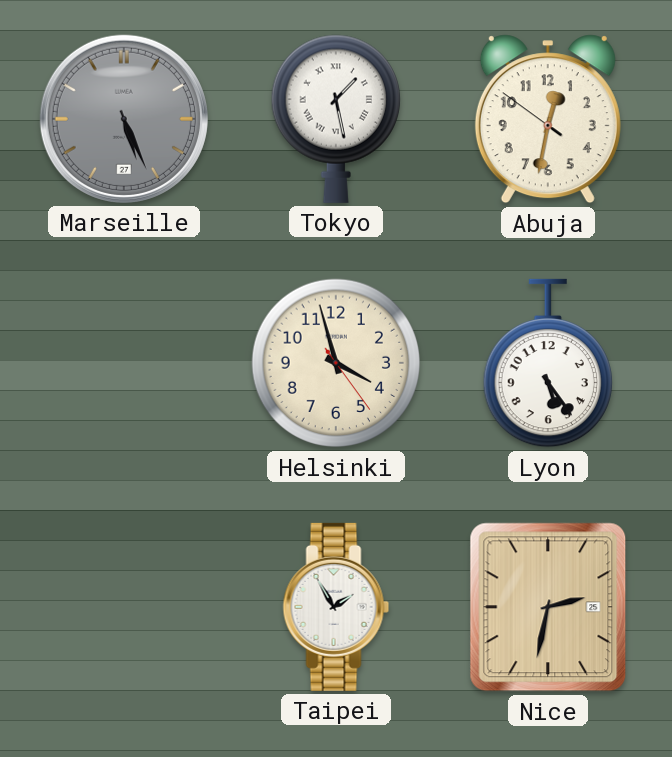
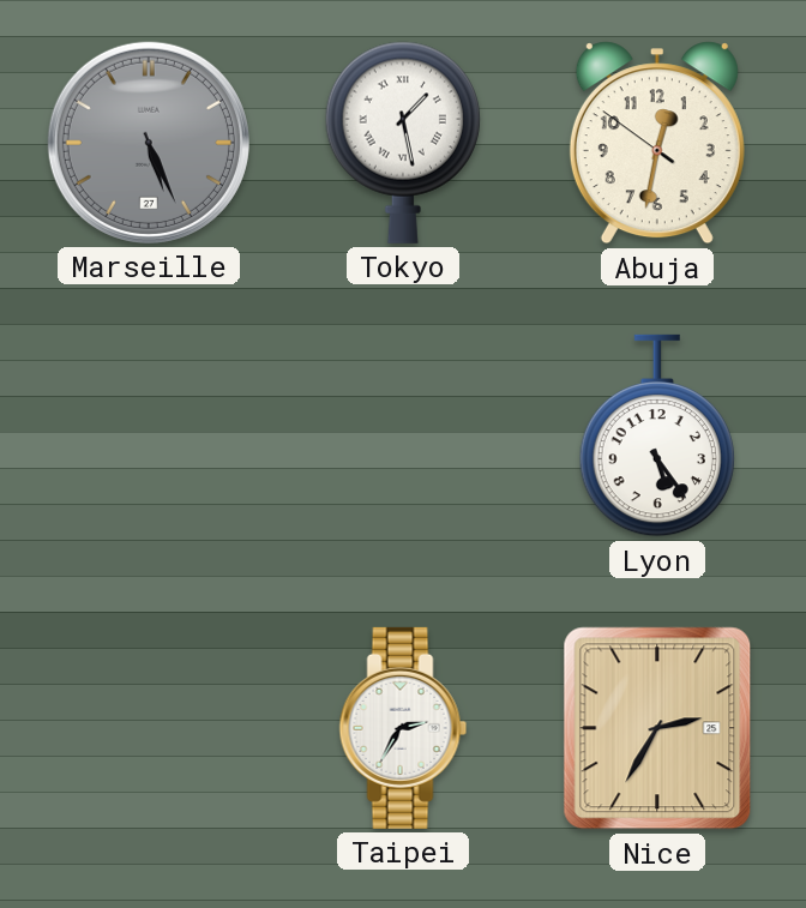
Helsinki: 3:57 -> none
Taipei: 1:55 -> 2:35
Nice: 2:32 -> 2:35
